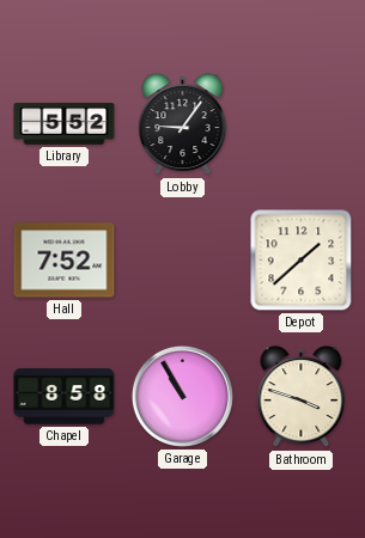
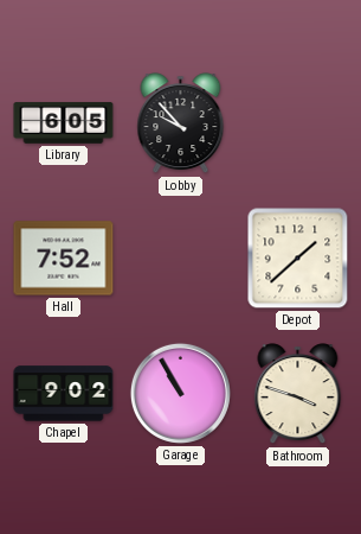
Library: 5:52 -> 6:05
Lobby: 9:06 -> 9:53
Chapel: 8:58 -> 9:02
